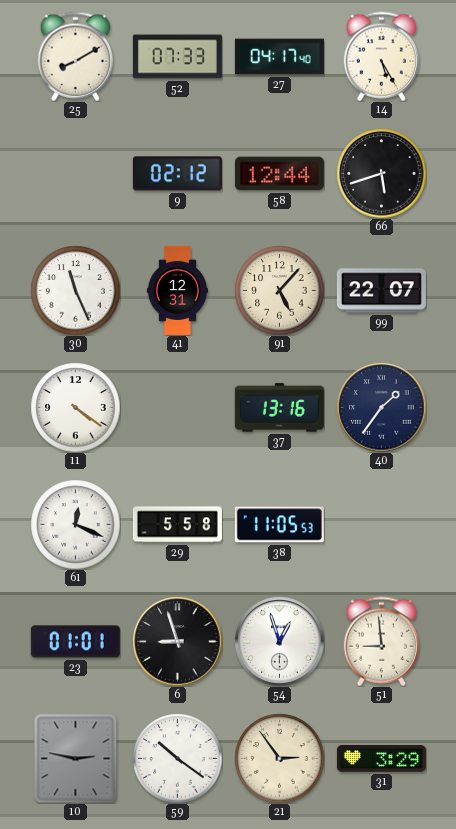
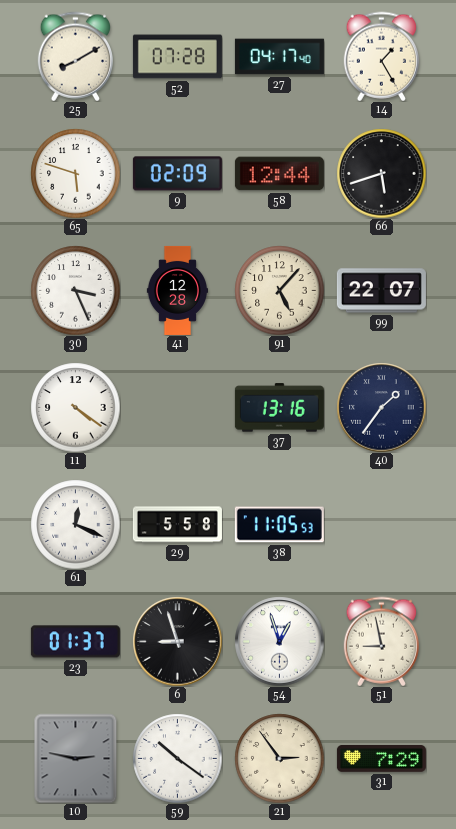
52: 07:33 -> 07:28
14: 5:25 -> 1:25
65: none -> 5:48
9: 02:12 -> 02:09
30: 11:26 -> 3:26
41: 12:31 -> 12:28
23: 01:01 -> 01:37
51: 8:59 -> 8:58
31: 3:29 -> 7:29
